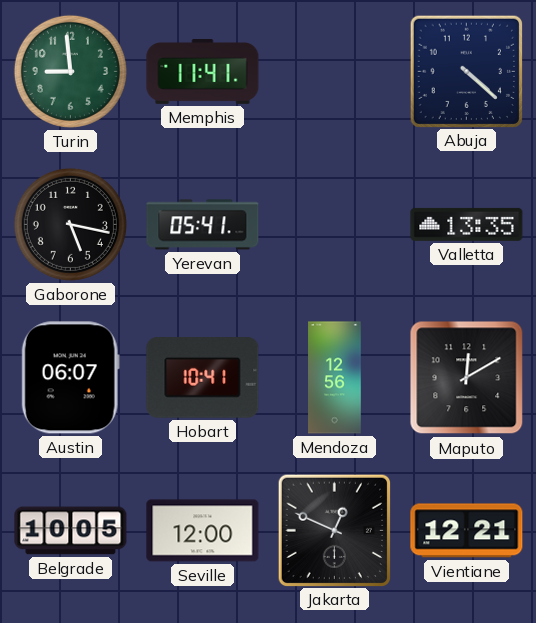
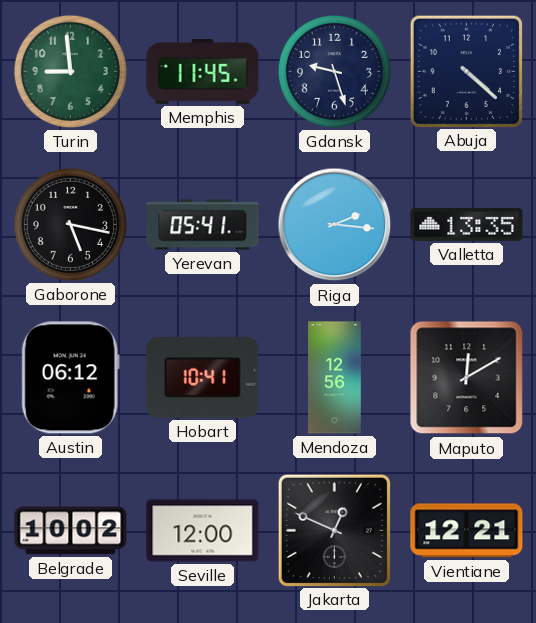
Memphis: 11:41 -> 11:45
Gdansk: none -> 9:27
Riga: none -> 2:16
Austin: 06:07 -> 06:12
Belgrade: 10:05 -> 10:02
